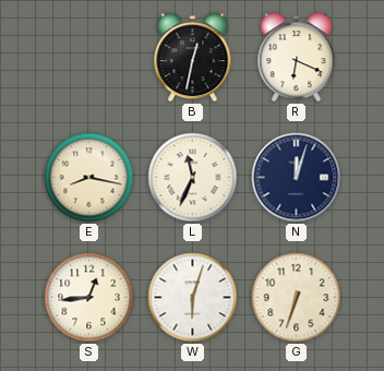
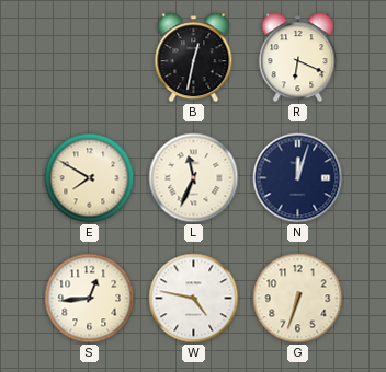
E: 8:17 -> 7:50
W: 6:03 -> 4:47
